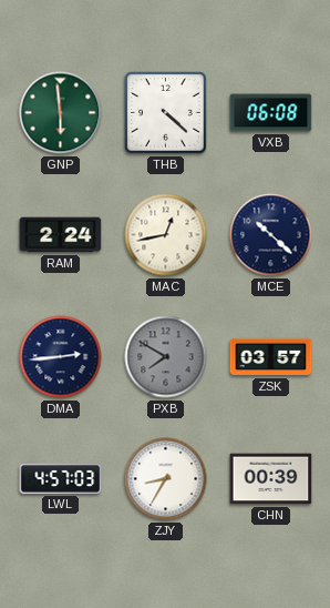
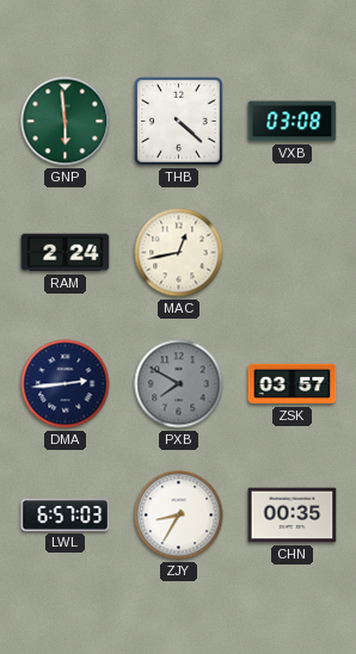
VXB: 06:08 -> 03:08
MCE: 10:22 -> none
LWL: 4:57 -> 6:57
CHN: 00:39 -> 00:35
